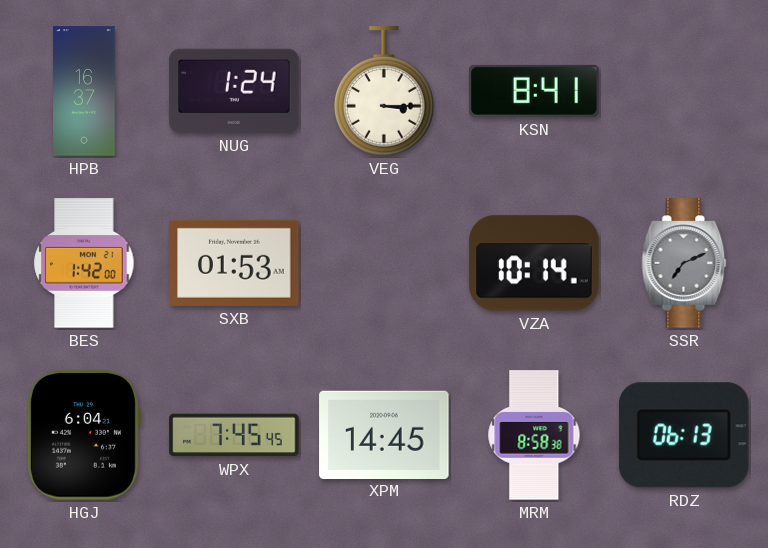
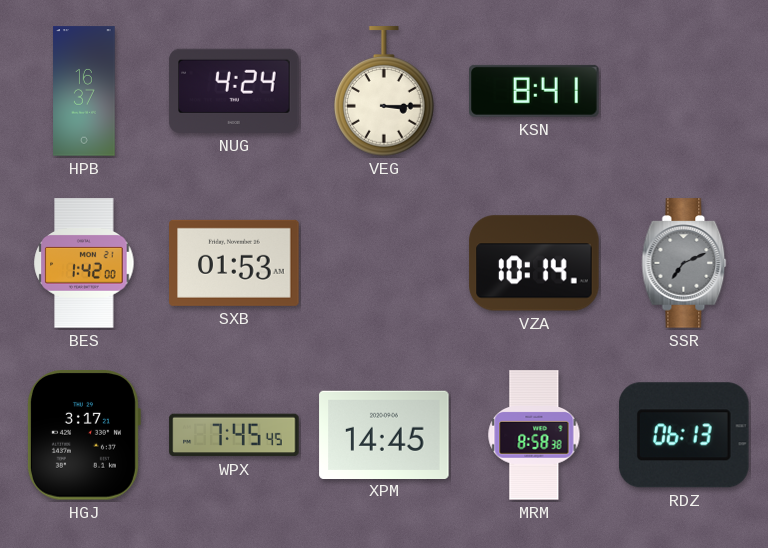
NUG: 1:24 -> 4:24
HGJ: 6:04 -> 3:17
